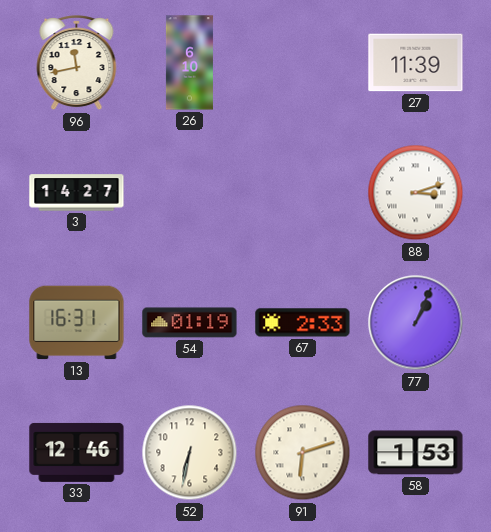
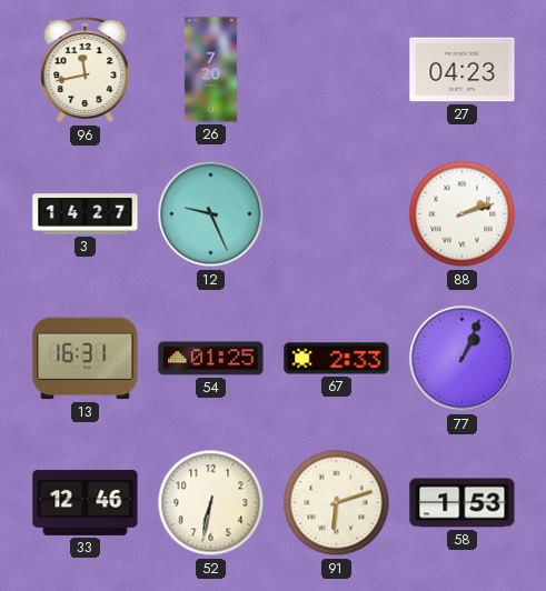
26: 6:10 -> 7:20
27: 11:39 -> 04:23
12: none -> 9:26
88: 3:12 -> 2:12
54: 01:19 -> 01:25
